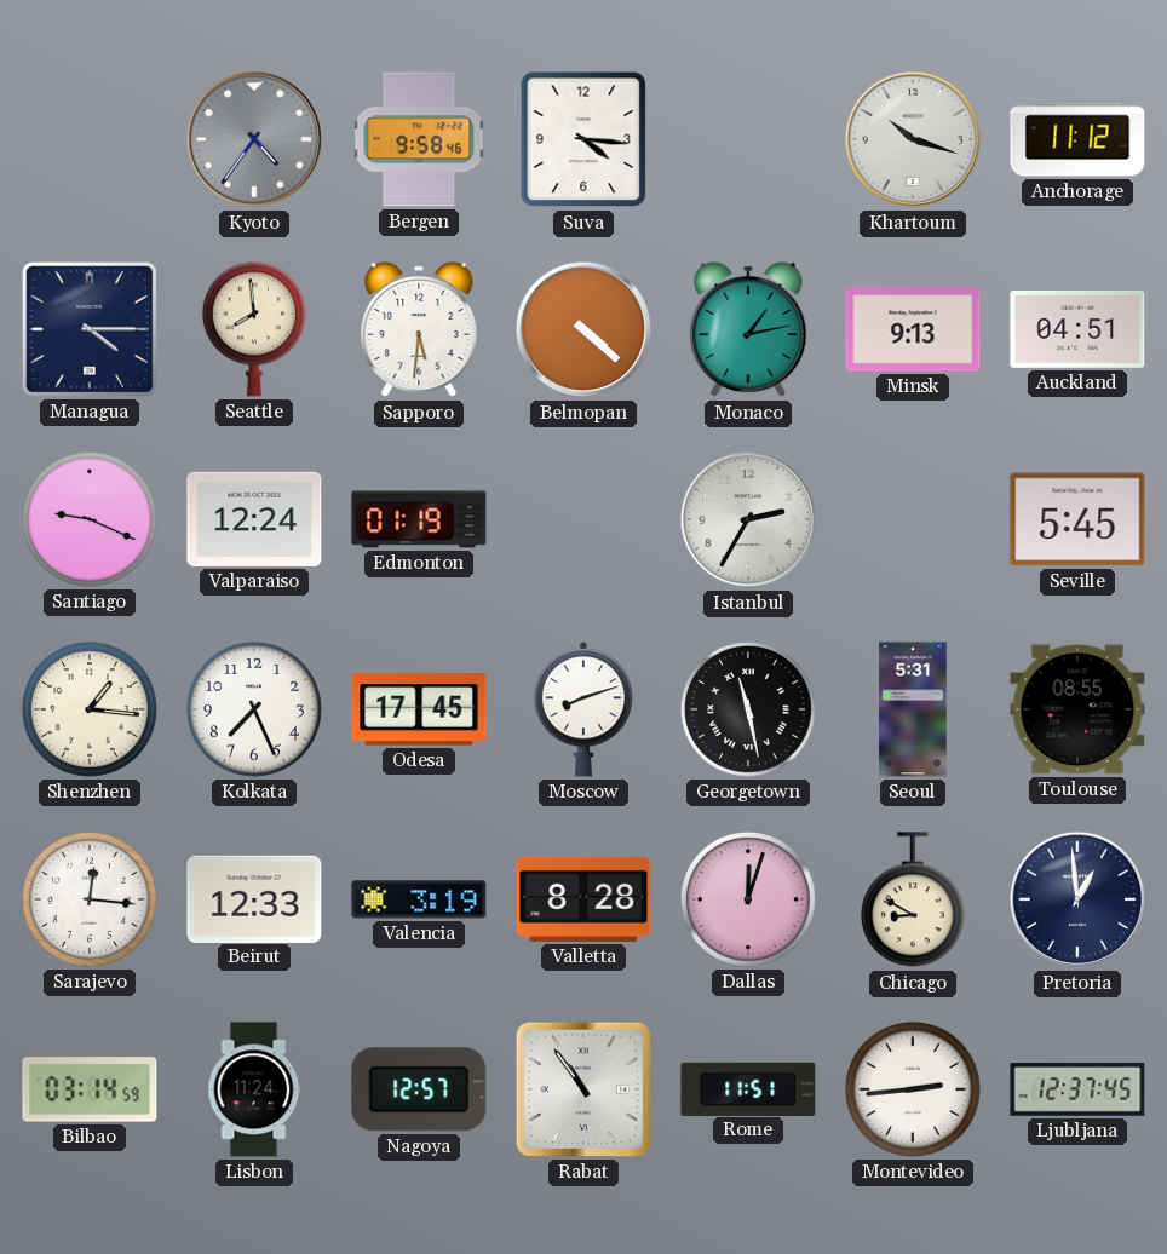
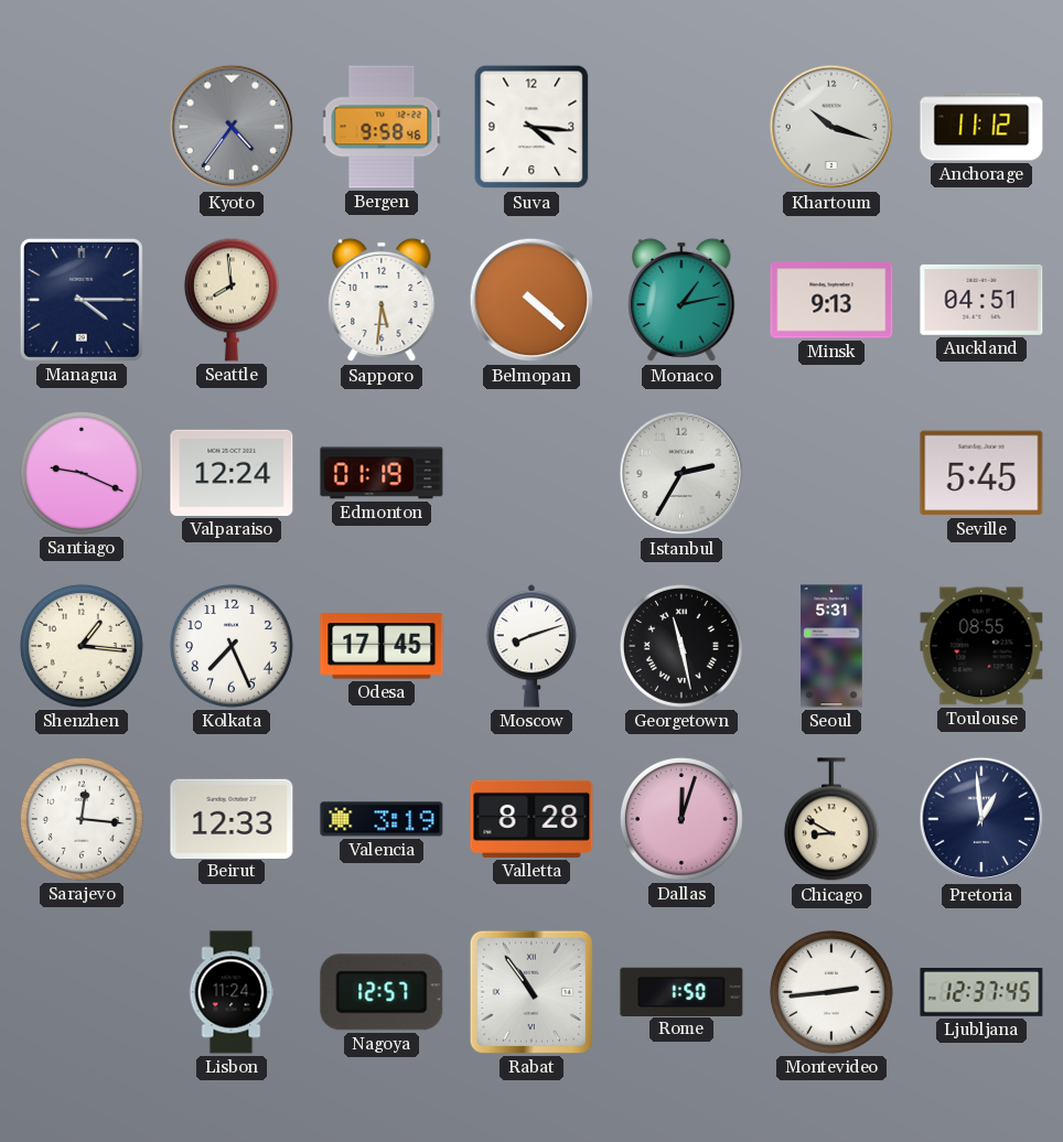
Bilbao: 03:14 -> none
Rome: 11:51 -> 1:50
